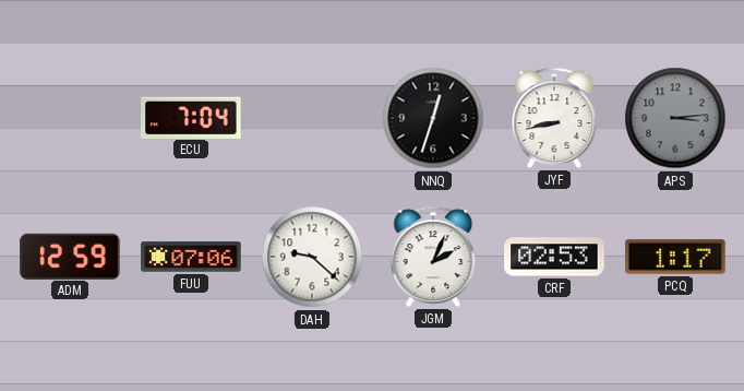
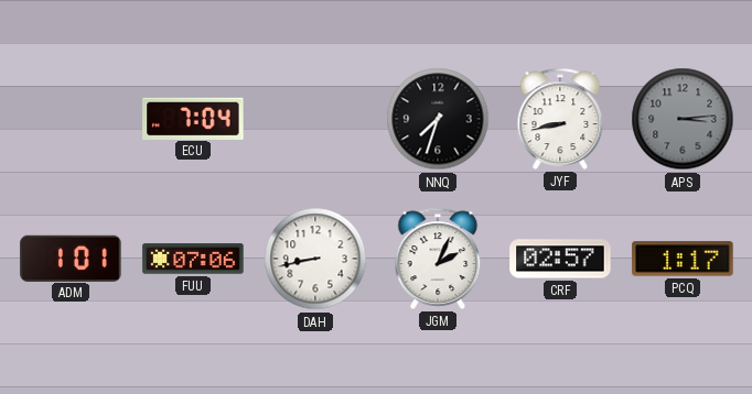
NNQ: 12:33 -> 7:33
ADM: 12:59 -> 1:01
DAH: 9:22 -> 8:43
CRF: 02:53 -> 02:57
